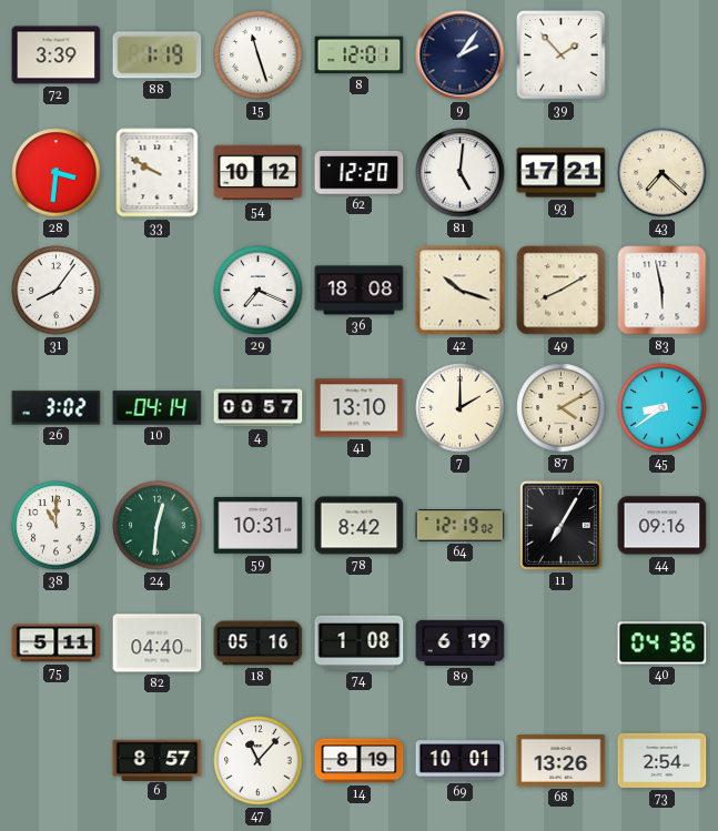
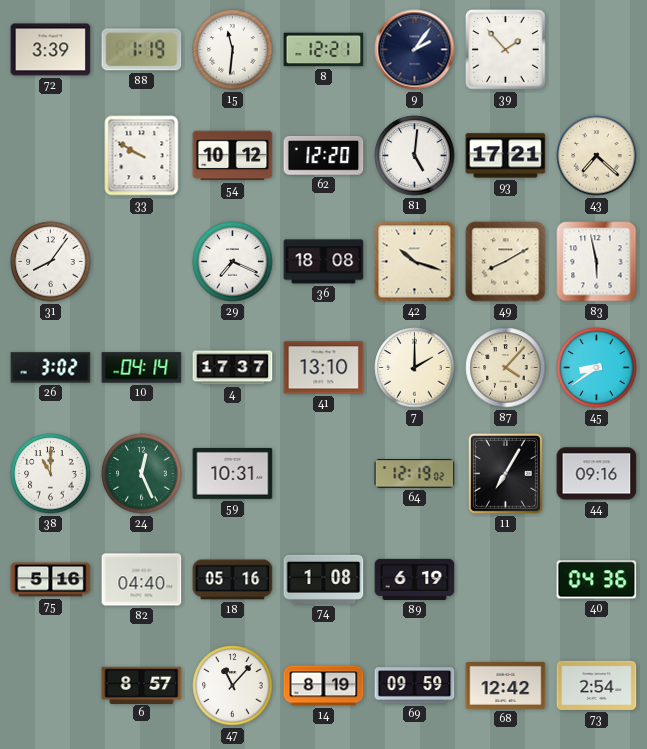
15: 11:27 -> 11:31
8: 12:01 -> 12:21
28: 3:31 -> none
4: 00:57 -> 17:37
87: 4:10 -> 4:07
24: 12:31 -> 12:26
78: 8:42 -> none
75: 5:11 -> 5:16
69: 10:01 -> 09:59
68: 13:26 -> 12:42
